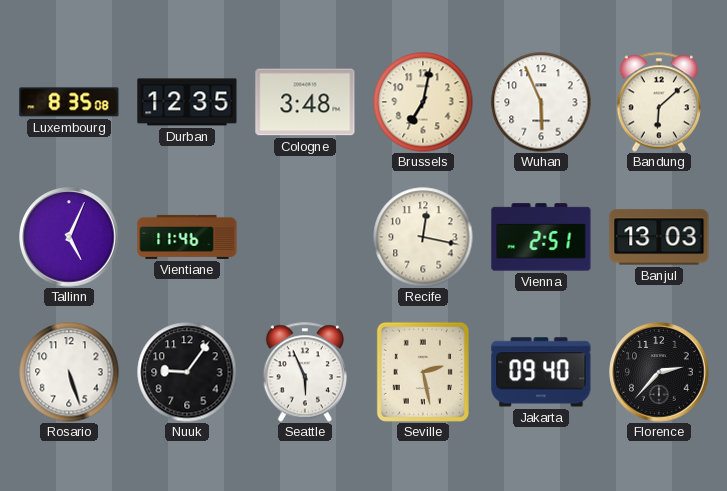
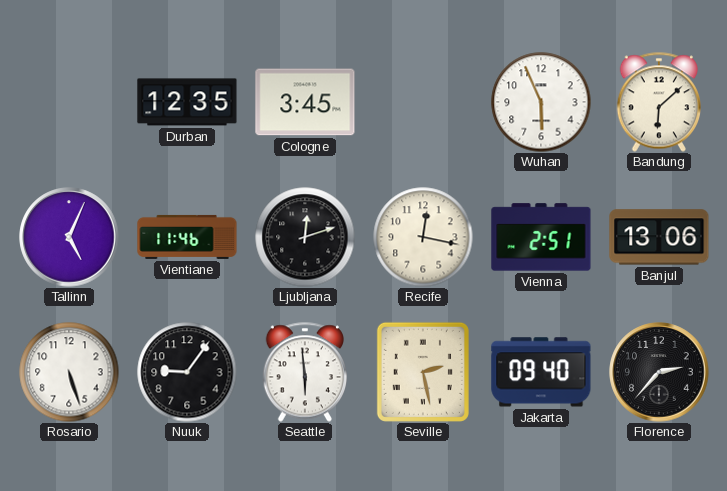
Luxembourg: 8:35 -> none
Cologne: 3:48 -> 3:45
Brussels: 7:02 -> none
Ljubljana: none -> 12:12
Banjul: 13:03 -> 13:06
Seattle: 5:56 -> 5:59
